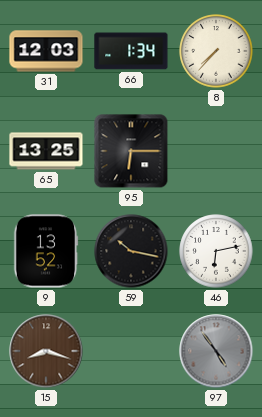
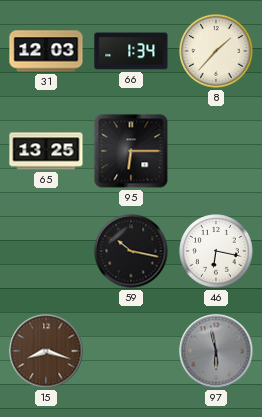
8: 7:37 -> 1:37
9: 13:52 -> none
46: 6:13 -> 6:17
97: 4:54 -> 5:58
